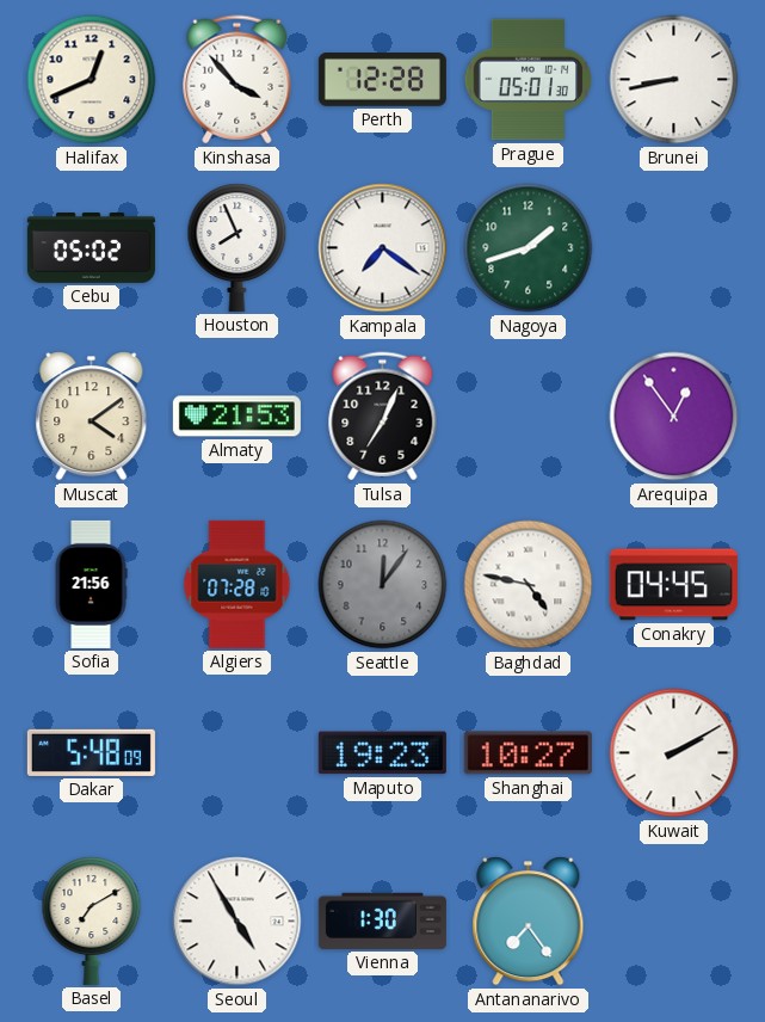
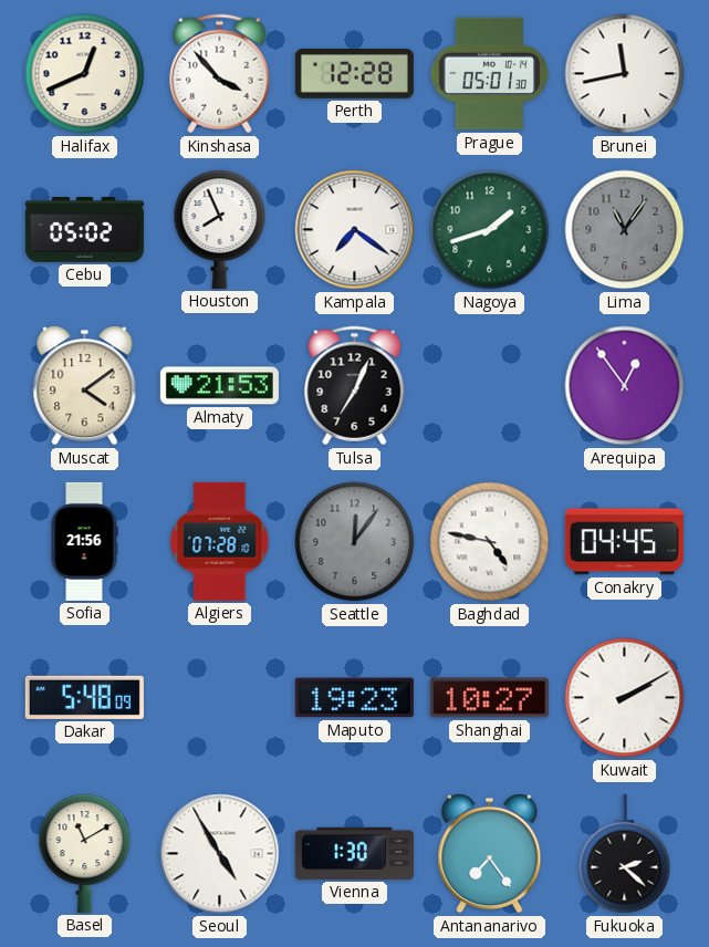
Brunei: 8:43 -> 11:43
Lima: none -> 11:06
Basel: 7:10 -> 11:10
Fukuoka: none -> 2:22
